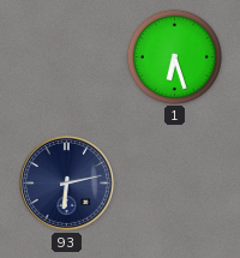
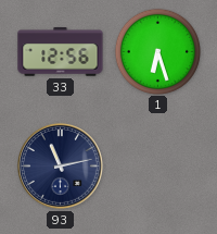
33: none -> 12:56
93: 6:13 -> 11:13
